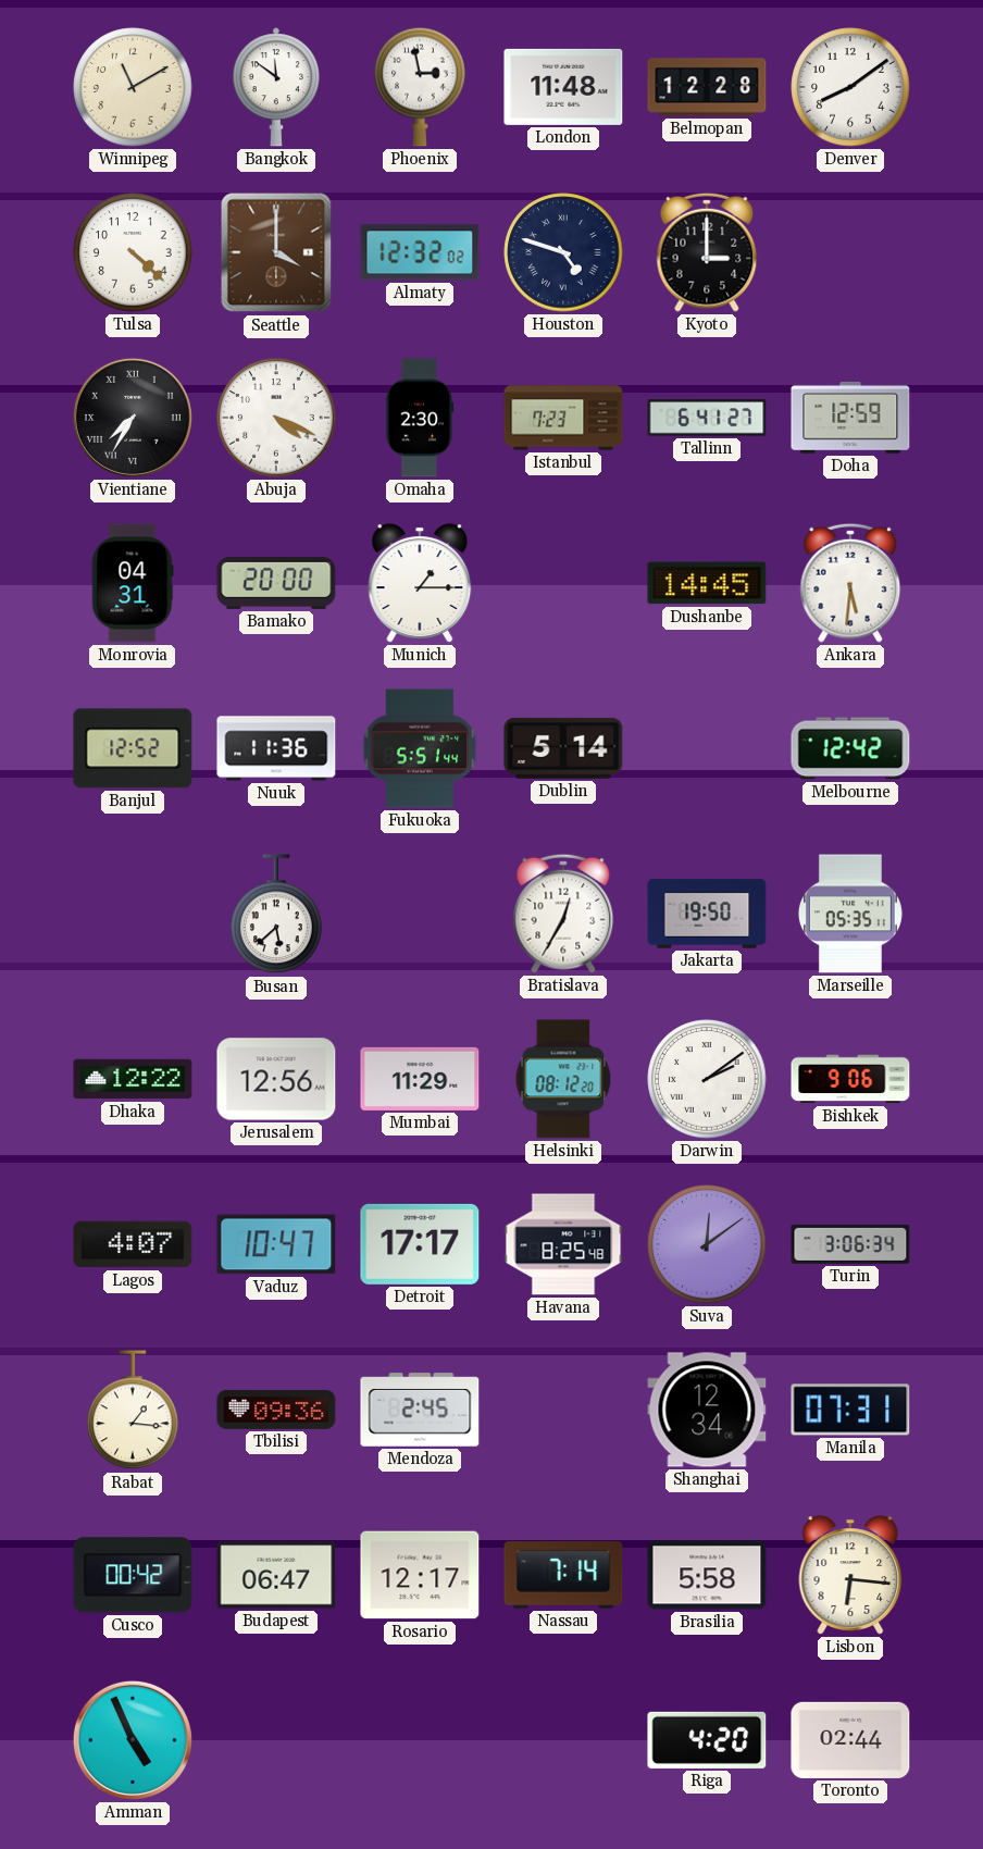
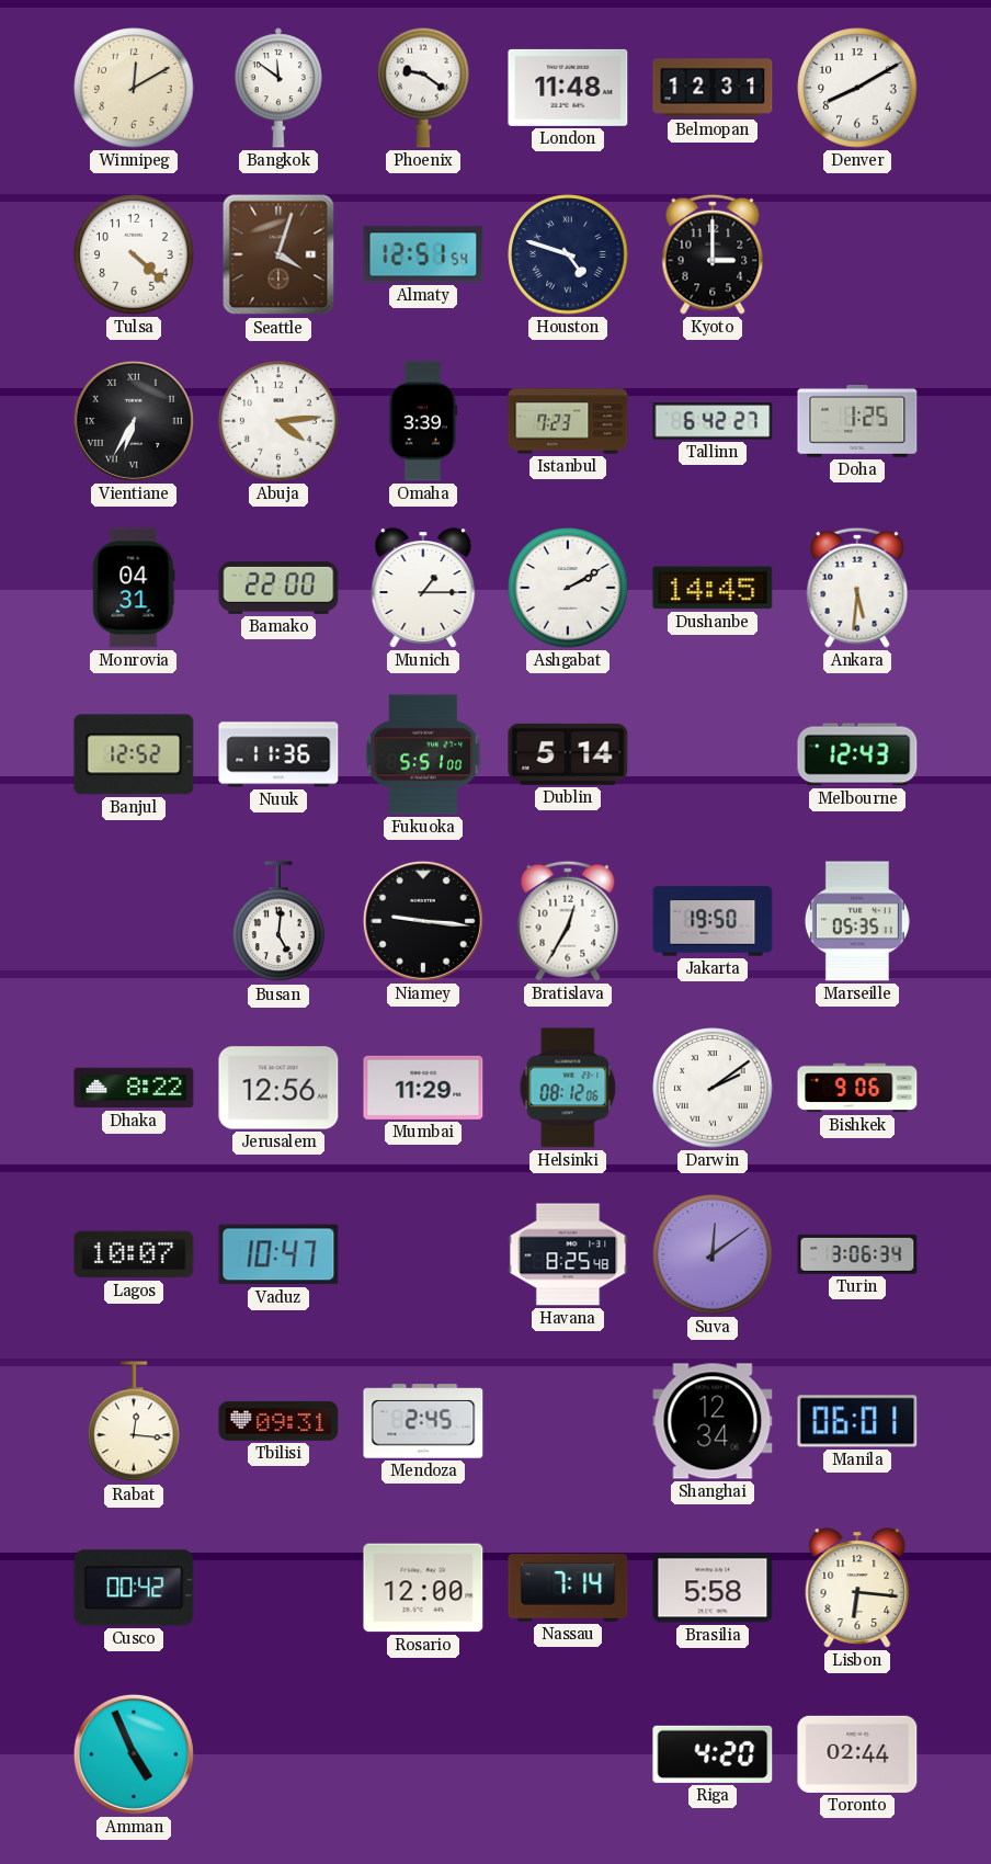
Winnipeg: 11:10 -> 12:10
Phoenix: 2:58 -> 9:21
Belmopan: 12:28 -> 12:31
Denver: 8:09 -> 8:10
Seattle: 4:00 -> 4:03
Almaty: 12:32 -> 12:51
Vientiane: 7:35 -> 6:35
Abuja: 4:19 -> 4:14
Omaha: 2:30 -> 3:39
Tallinn: 6:41 -> 6:42
Doha: 12:59 -> 1:25
Bamako: 20:00 -> 22:00
Ashgabat: none -> 2:10
Fukuoka: 5:51:44 -> 5:51:00
Melbourne: 12:42 -> 12:43
Busan: 5:38 -> 5:01
Niamey: none -> 9:16
Dhaka: 12:22 -> 8:22
Helsinki: 08:12:20 -> 08:12:06
Lagos: 4:07 -> 10:07
Detroit: 17:17 -> none
Rabat: 1:16 -> 12:16
Tbilisi: 09:36 -> 09:31
Manila: 07:31 -> 06:01
Budapest: 06:47 -> none
Rosario: 12:17 -> 12:00
